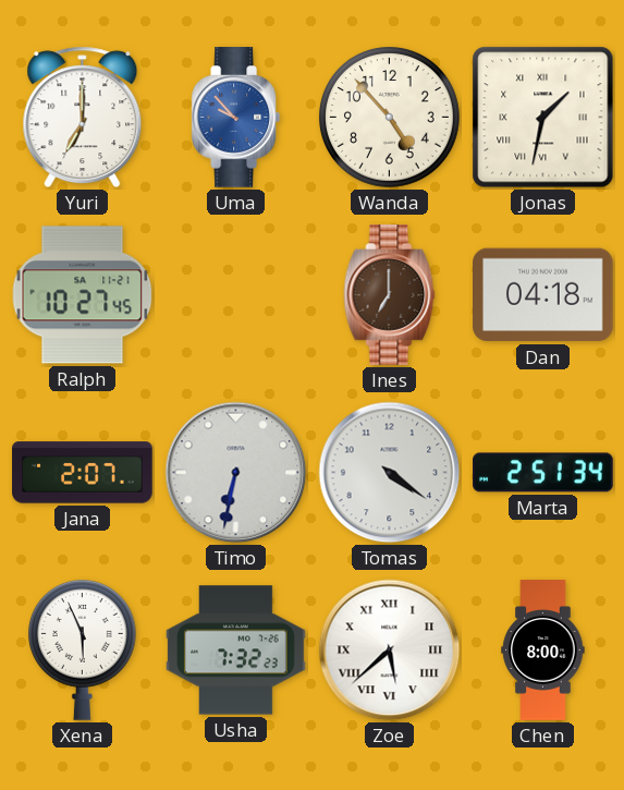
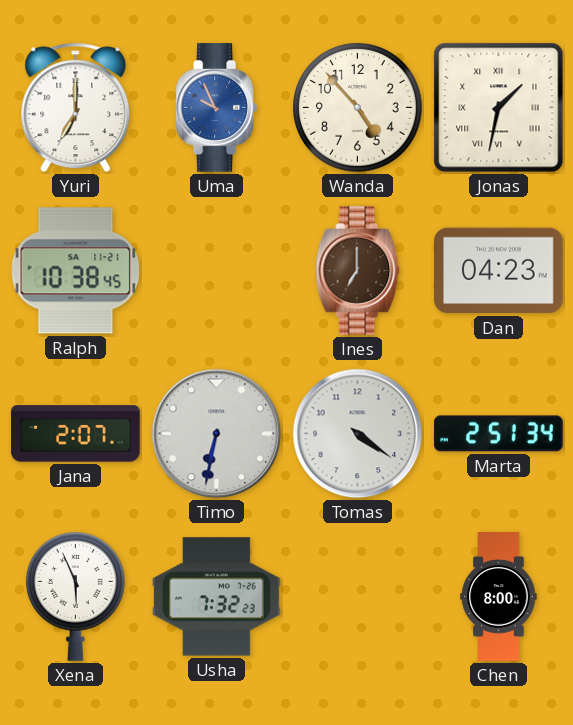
Uma: 9:53 -> 9:56
Ralph: 10:27 -> 10:38
Dan: 04:18 -> 04:23
Zoe: 5:38 -> none
